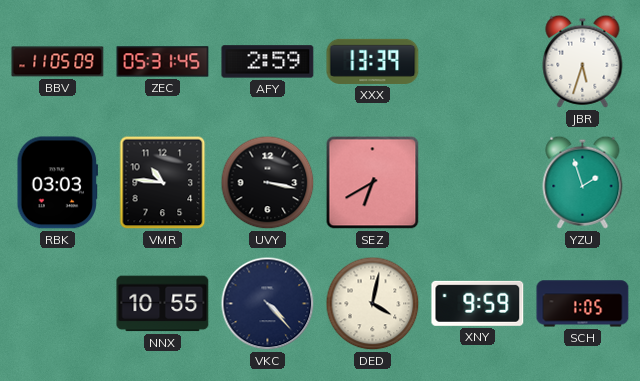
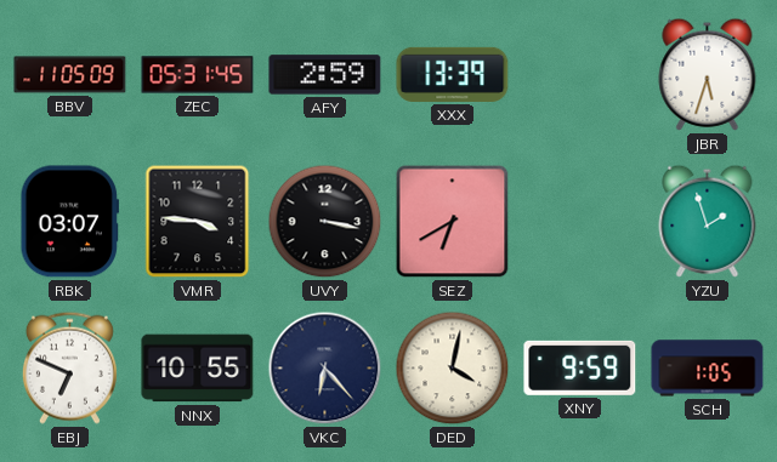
RBK: 03:03 -> 03:07
VMR: 10:46 -> 3:46
EBJ: none -> 6:49
VKC: 4:23 -> 6:23
